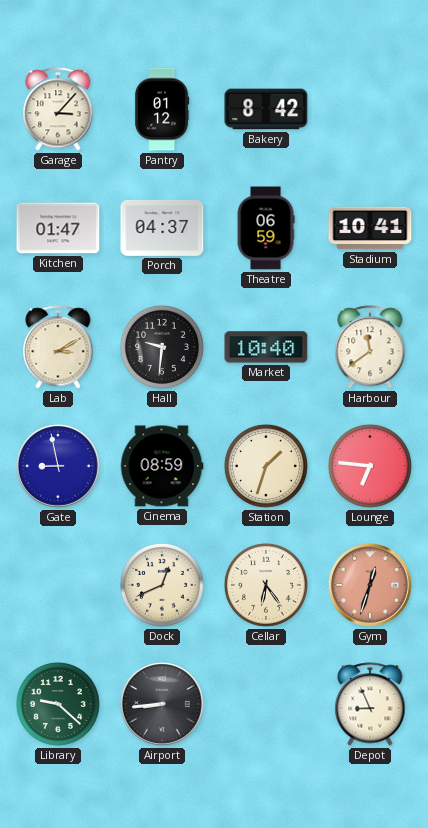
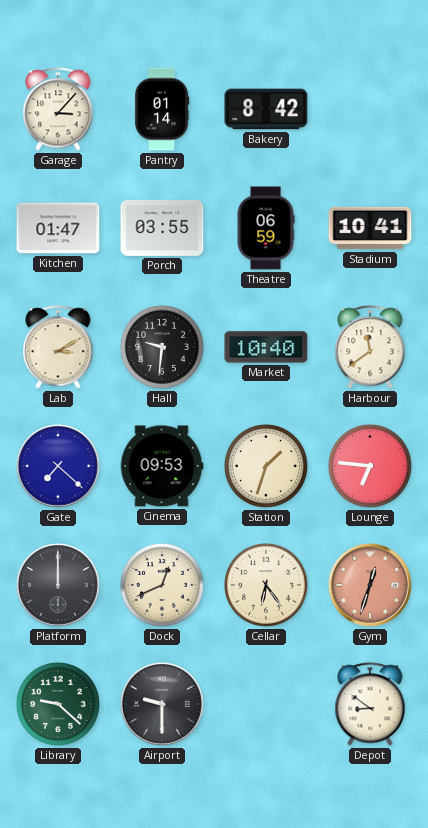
Pantry: 01:12 -> 01:14
Porch: 04:37 -> 03:55
Gate: 8:58 -> 7:22
Cinema: 08:59 -> 09:53
Platform: none -> 12:00
Airport: 8:44 -> 9:30
Depot: 8:56 -> 8:51
